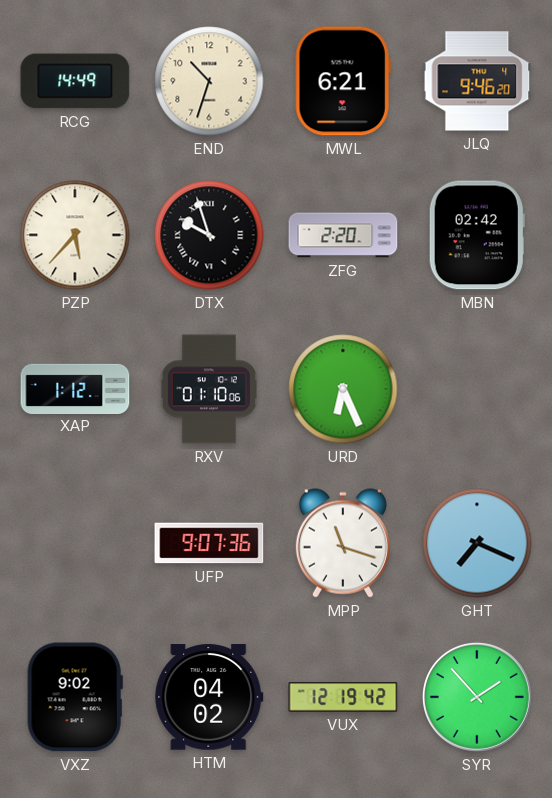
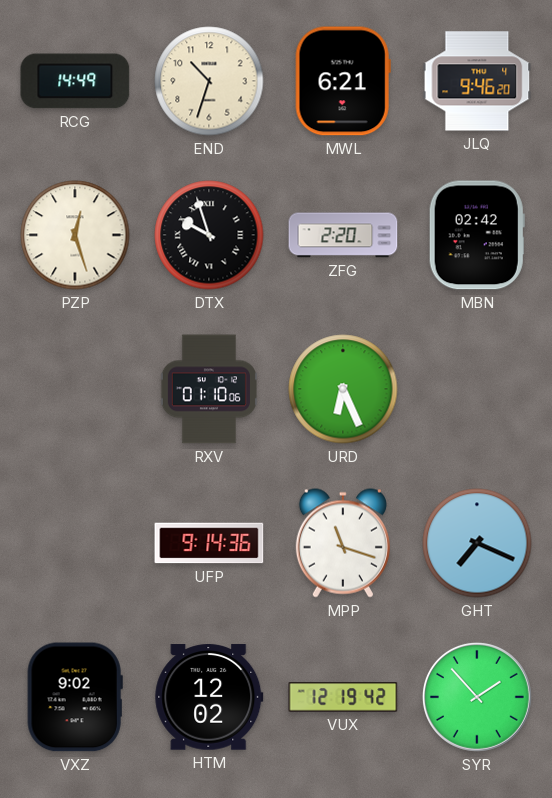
PZP: 5:37 -> 12:27
XAP: 1:12 -> none
UFP: 9:07 -> 9:14
HTM: 04:02 -> 12:02
